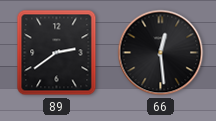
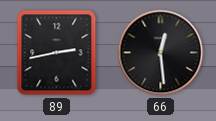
89: 2:39 -> 2:43
